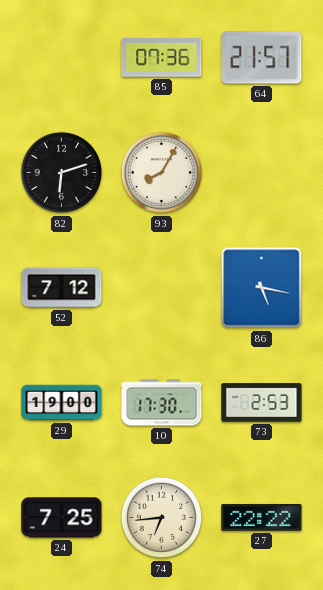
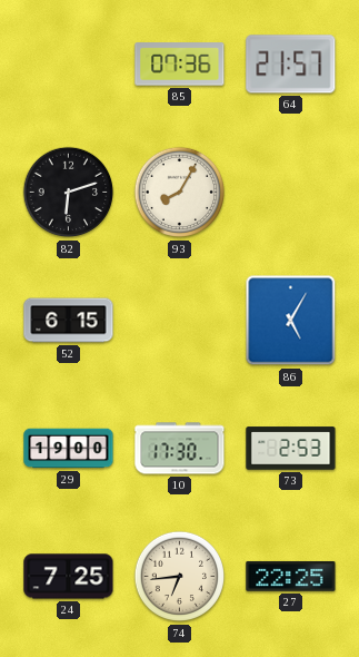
52: 7:12 -> 6:15
86: 5:17 -> 5:05
27: 22:22 -> 22:25
